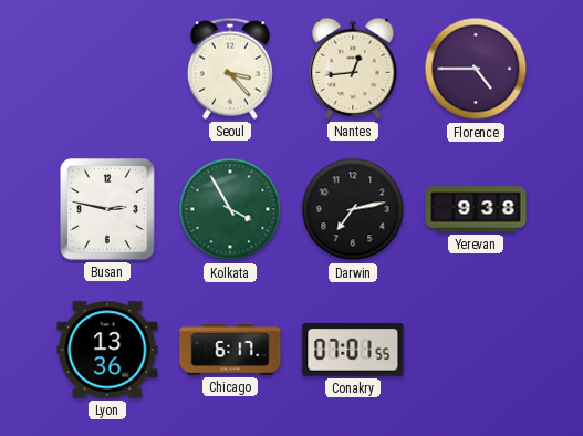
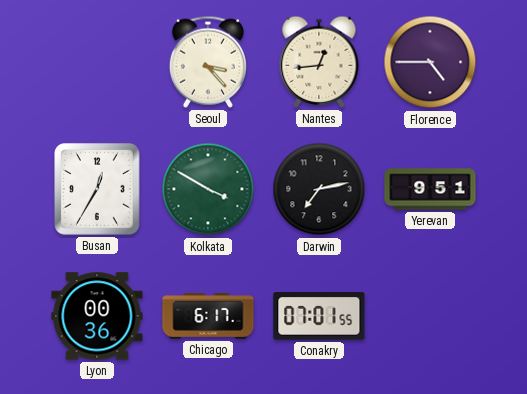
Busan: 2:47 -> 12:35
Kolkata: 3:55 -> 3:50
Yerevan: 9:38 -> 9:51
Lyon: 13:36 -> 00:36
